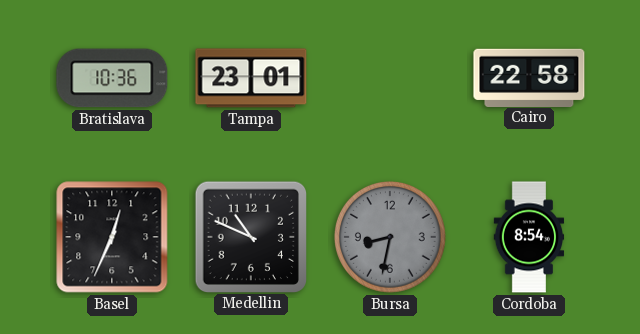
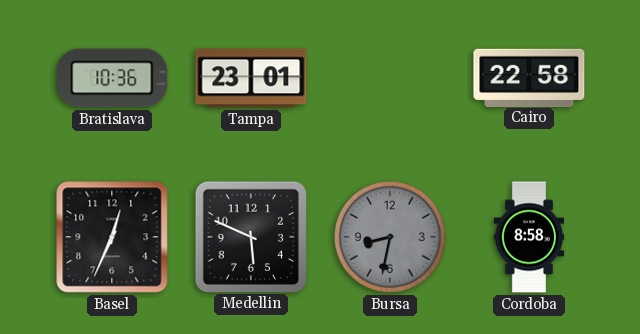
Medellin: 10:49 -> 5:49
Cordoba: 8:54 -> 8:58
